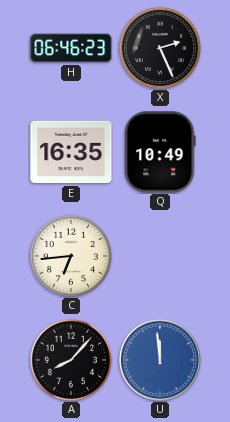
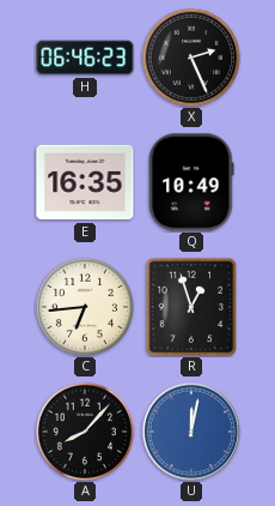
R: none -> 12:57
U: 11:59 -> 12:02
